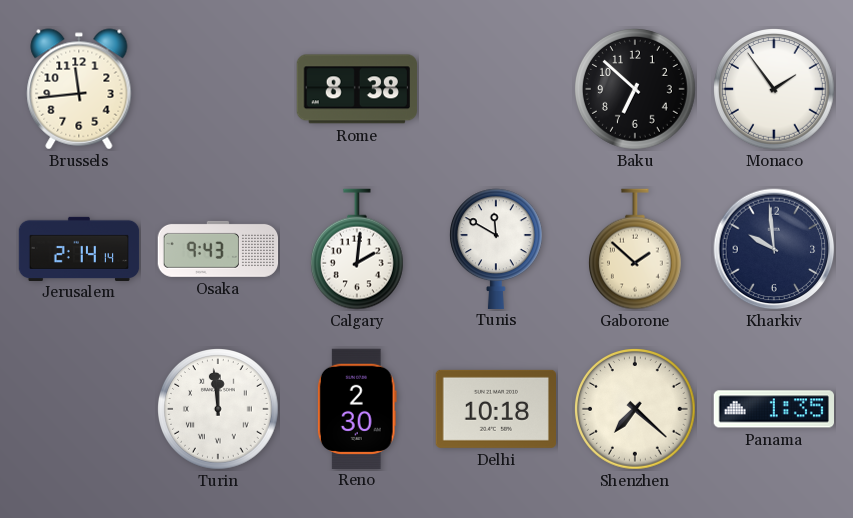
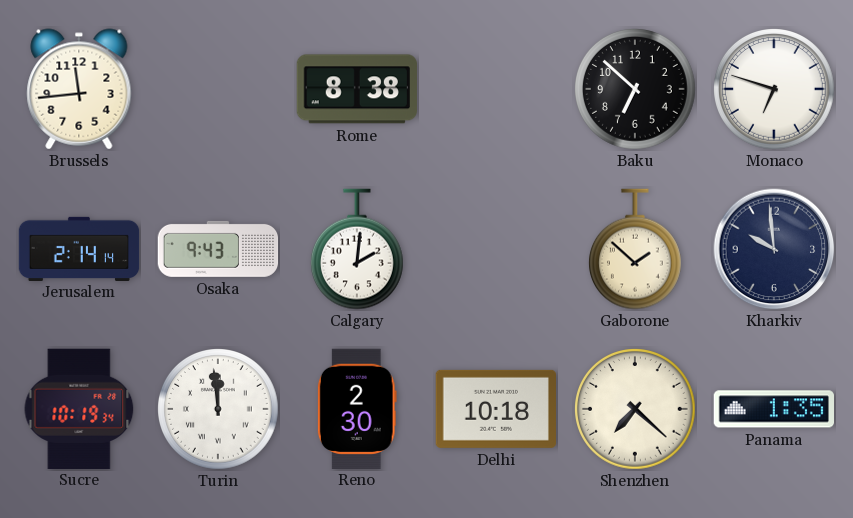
Monaco: 1:54 -> 6:48
Tunis: 11:50 -> none
Sucre: none -> 10:19
